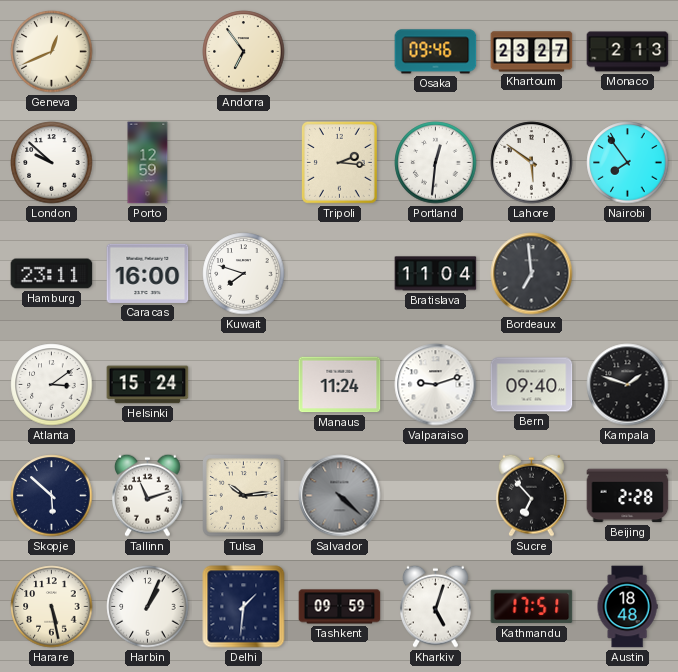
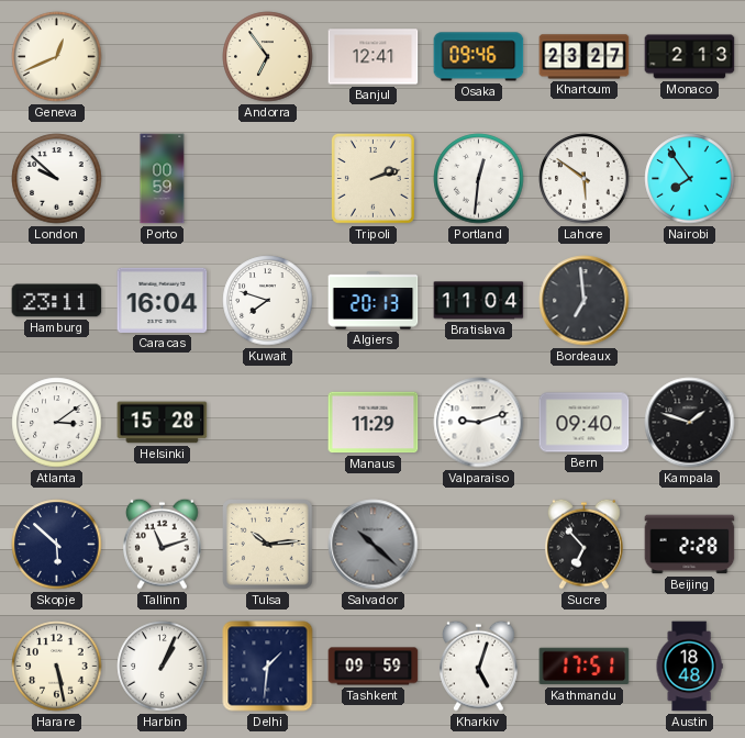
Banjul: none -> 12:41
Porto: 12:59 -> 00:59
Tripoli: 2:16 -> 2:12
Caracas: 16:00 -> 16:04
Algiers: none -> 20:13
Helsinki: 15:24 -> 15:28
Manaus: 11:24 -> 11:29
Salvador: 4:22 -> 10:22
